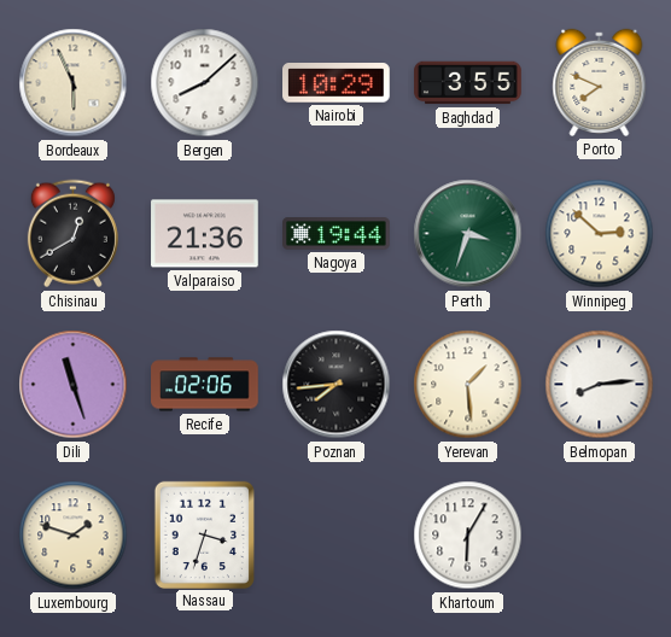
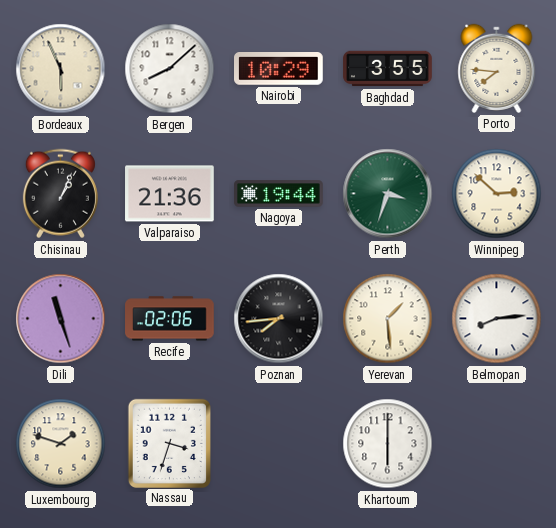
Porto: 7:49 -> 7:46
Chisinau: 12:40 -> 1:04
Khartoum: 6:05 -> 6:00
